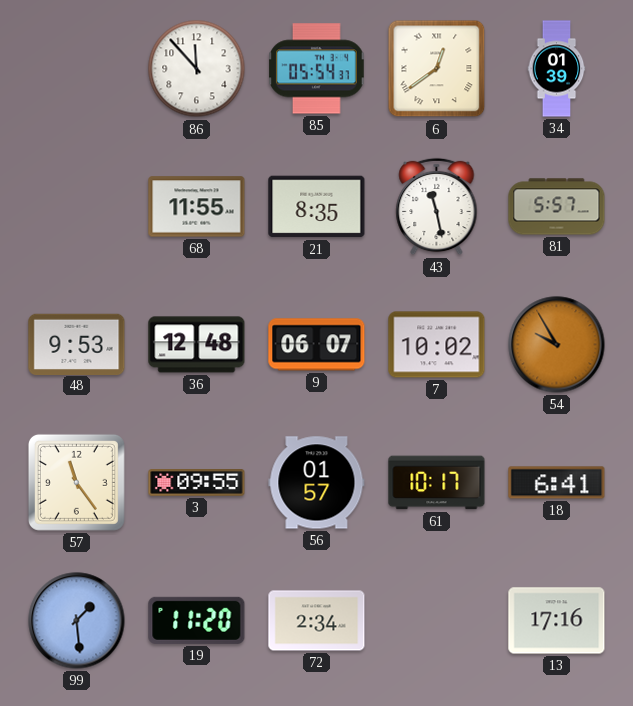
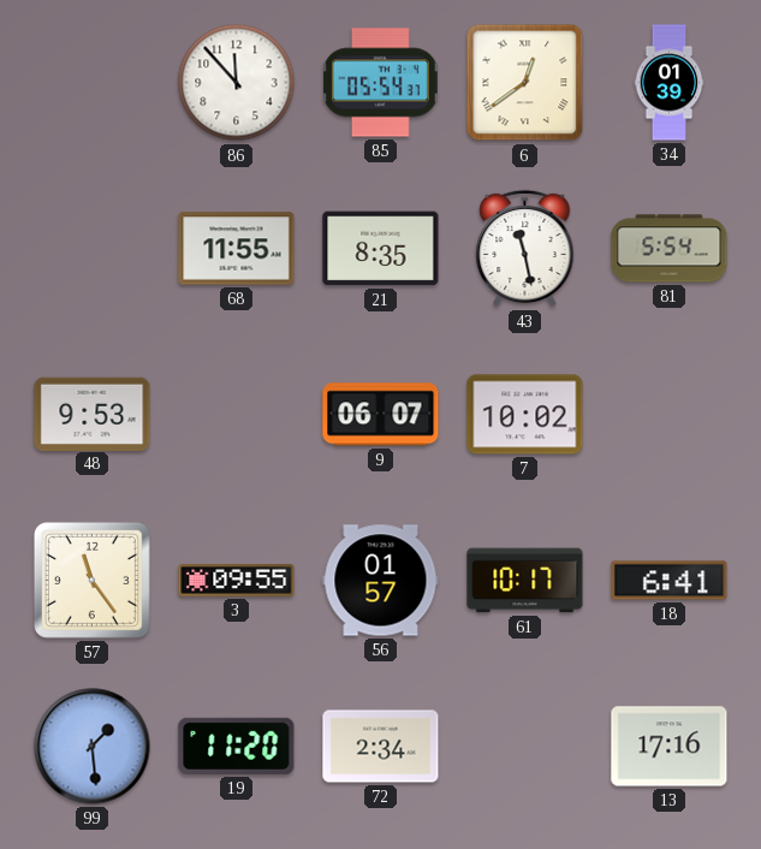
81: 5:57 -> 5:54
36: 12:48 -> none
54: 9:55 -> none
